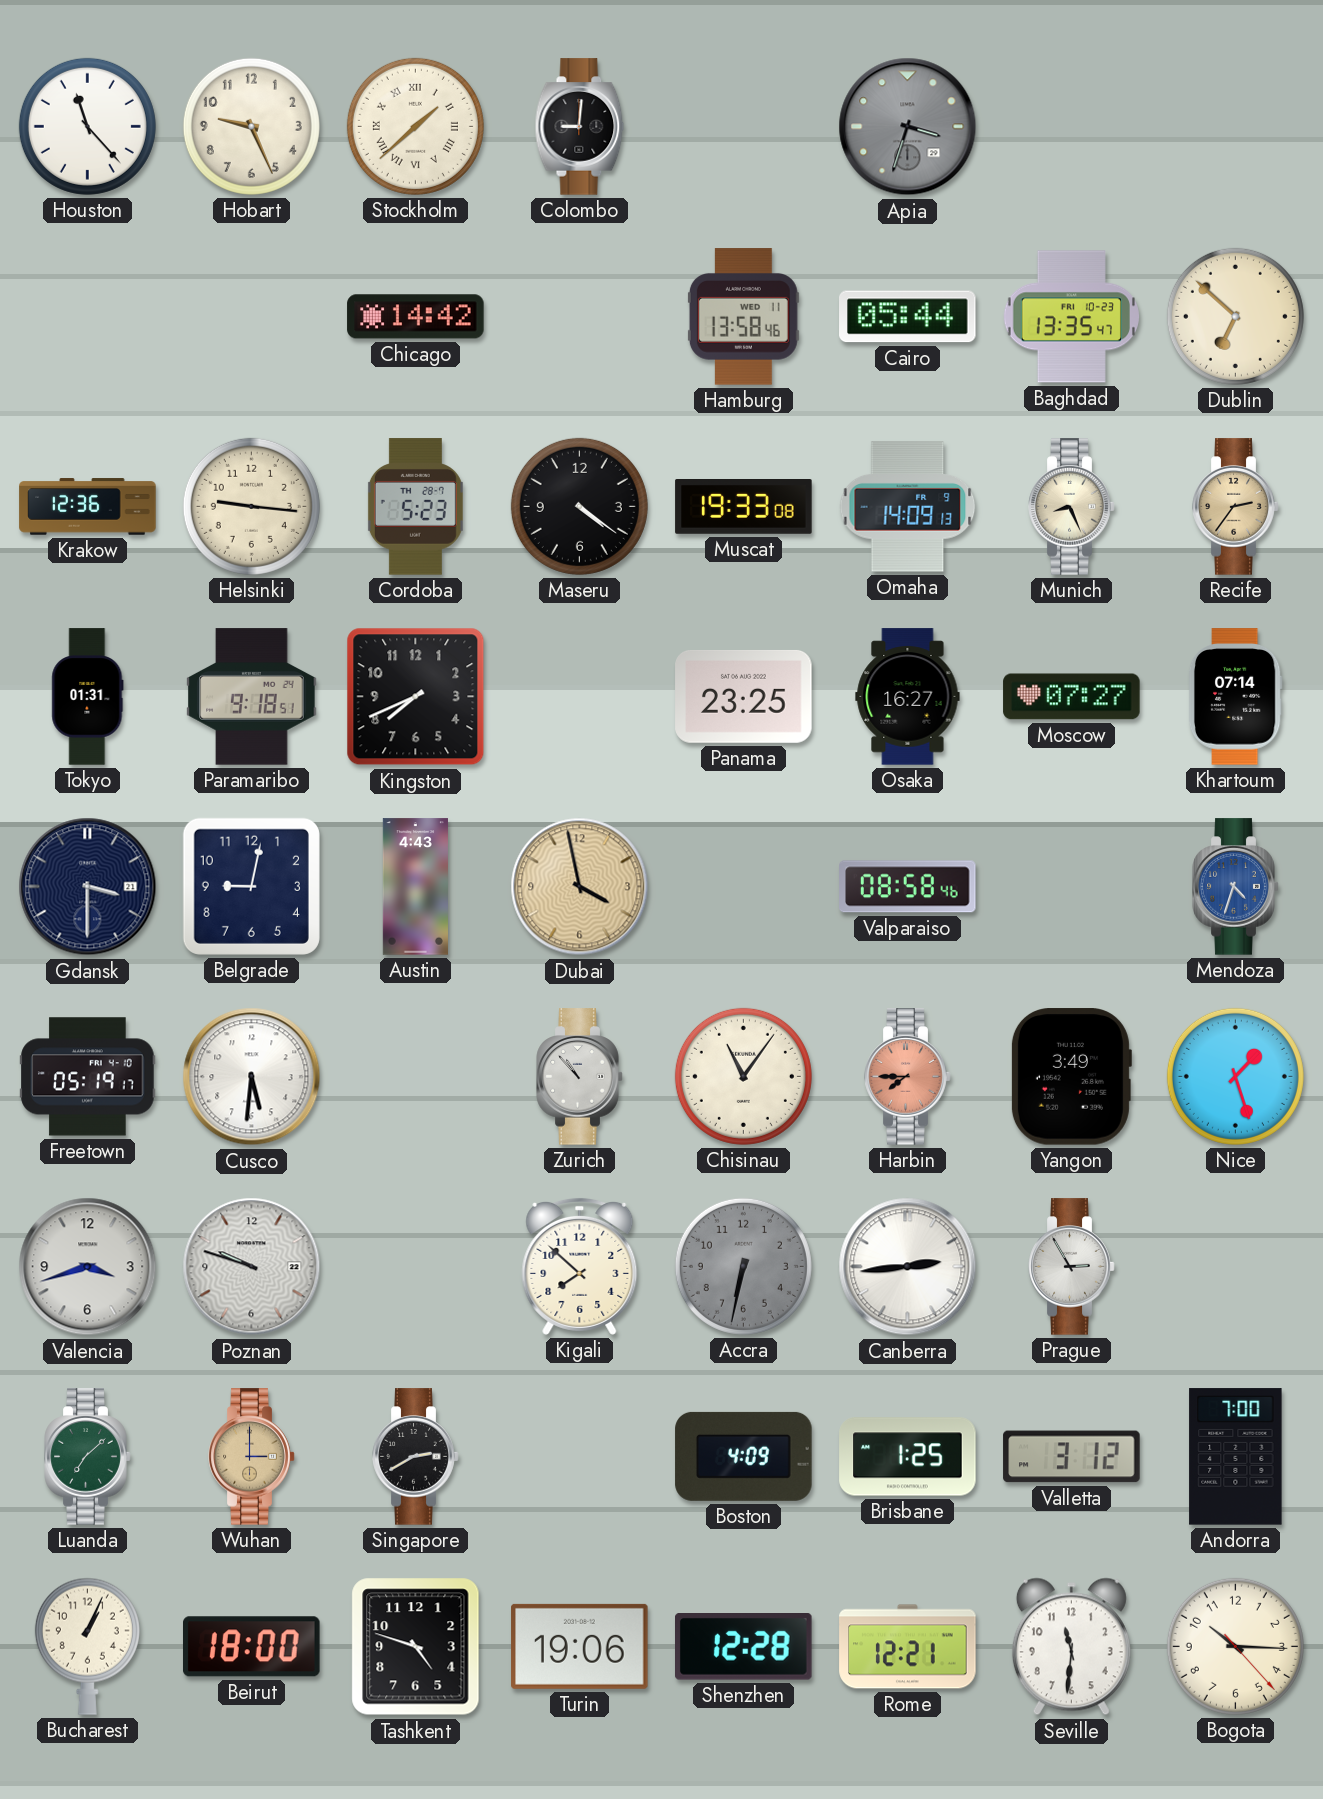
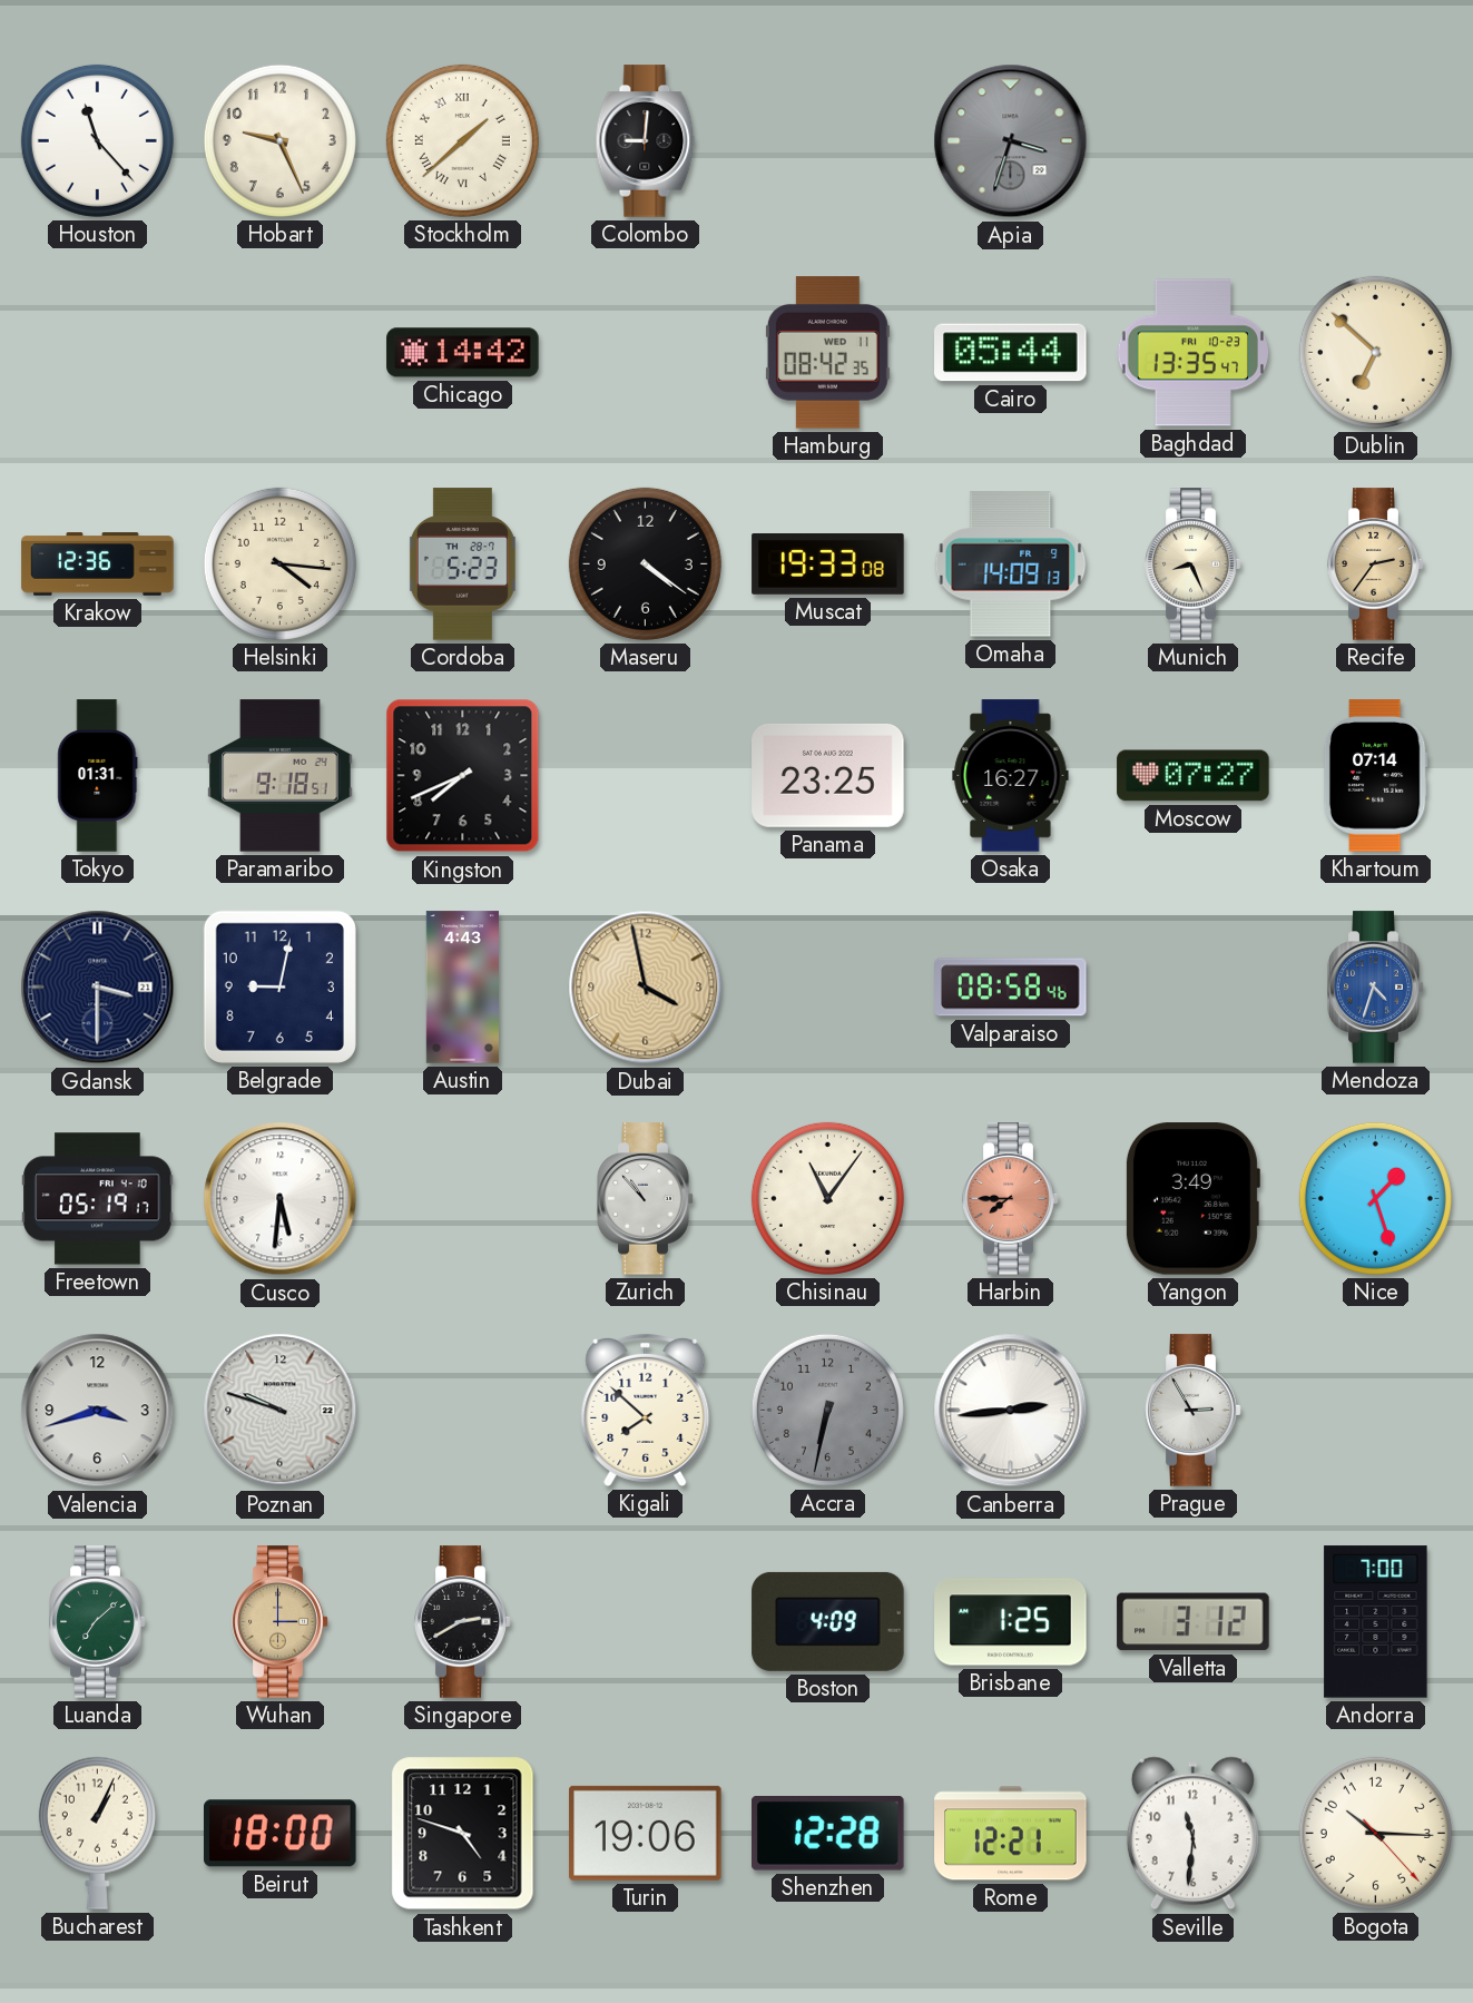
Hamburg: 13:58 -> 08:42
Helsinki: 9:16 -> 4:16
